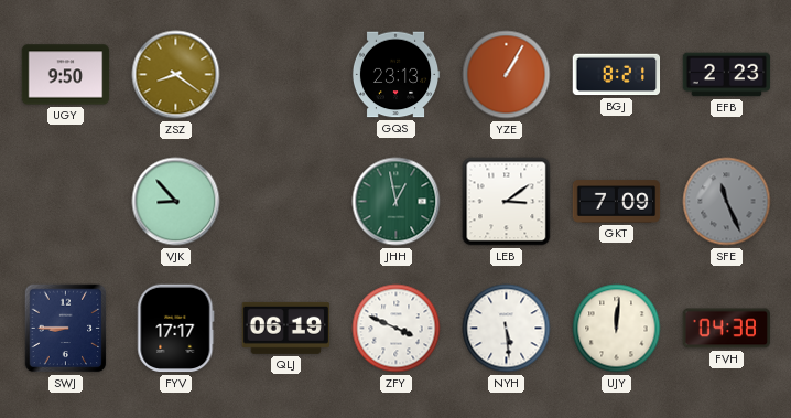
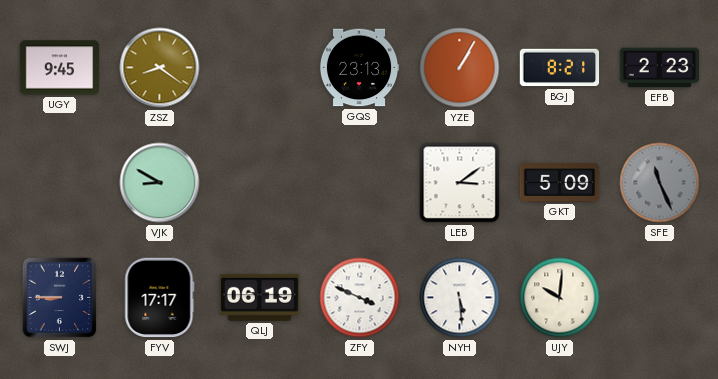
UGY: 9:50 -> 9:45
VJK: 8:53 -> 8:50
JHH: 12:58 -> none
GKT: 7:09 -> 5:09
UJY: 12:01 -> 10:01
FVH: 04:38 -> none
